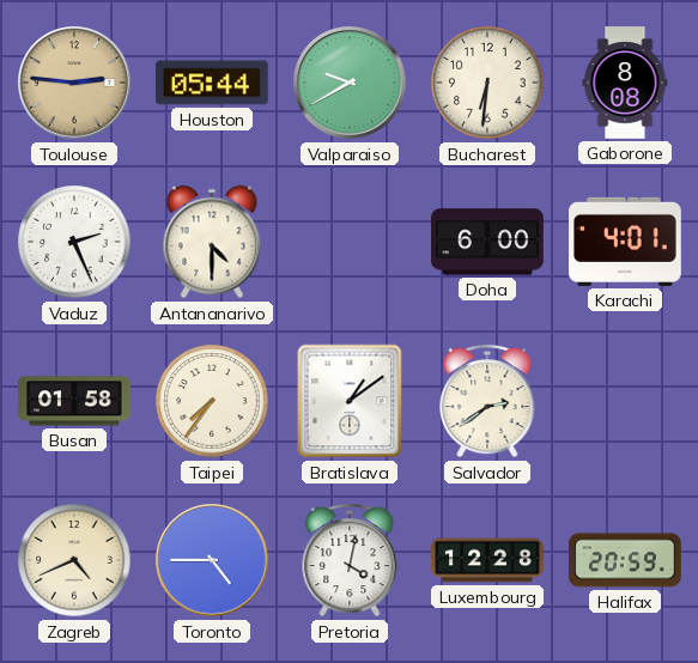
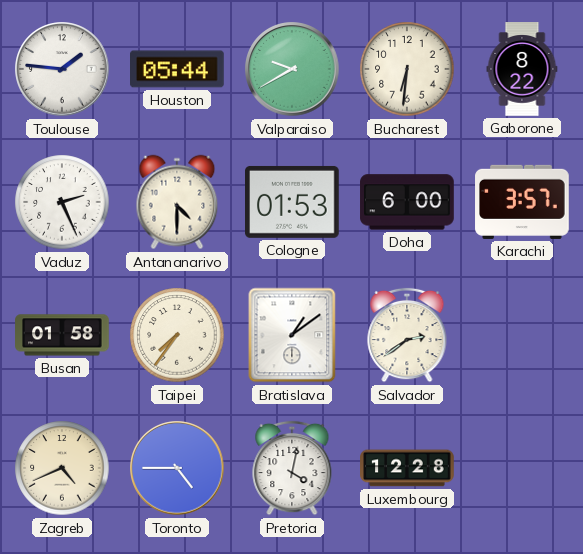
Toulouse: 2:46 -> 1:46
Toulouse dial: champagne -> white
Gaborone: 8:08 -> 8:22
Cologne: none -> 01:53
Karachi: 4:01 -> 3:57
Halifax: 20:59 -> none
